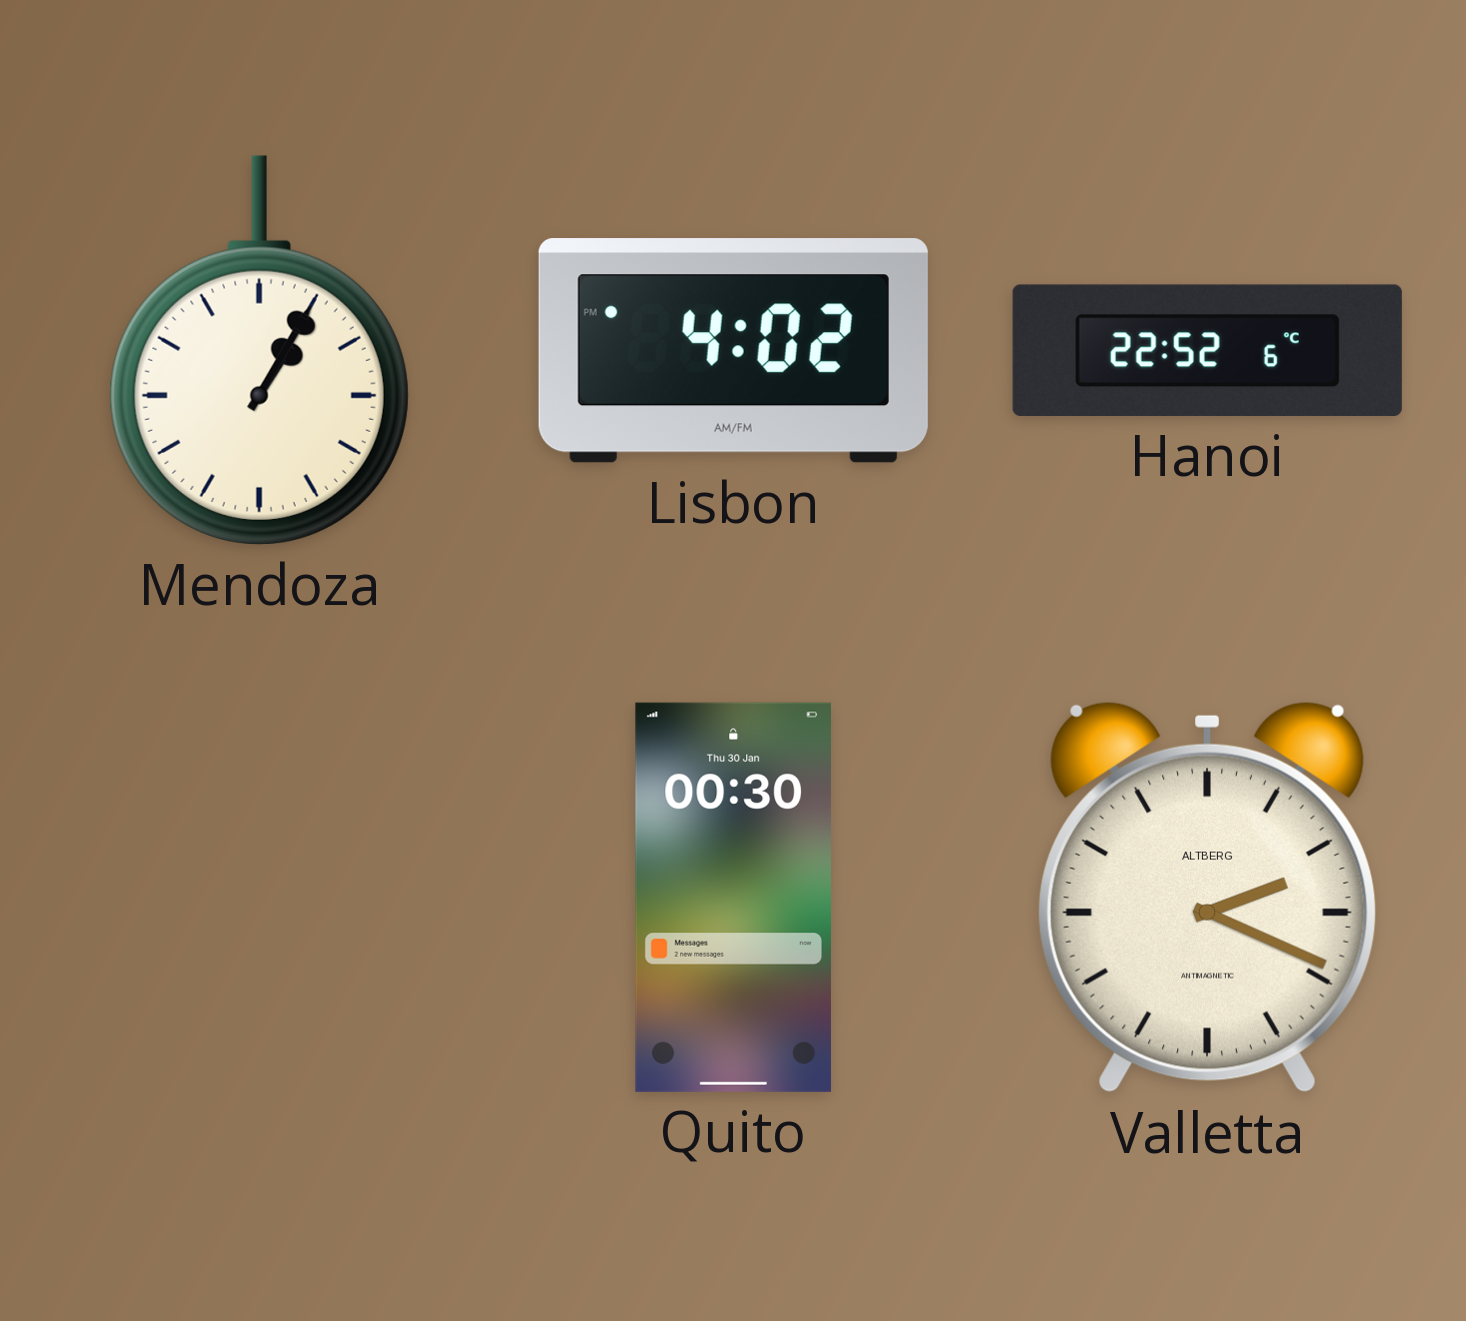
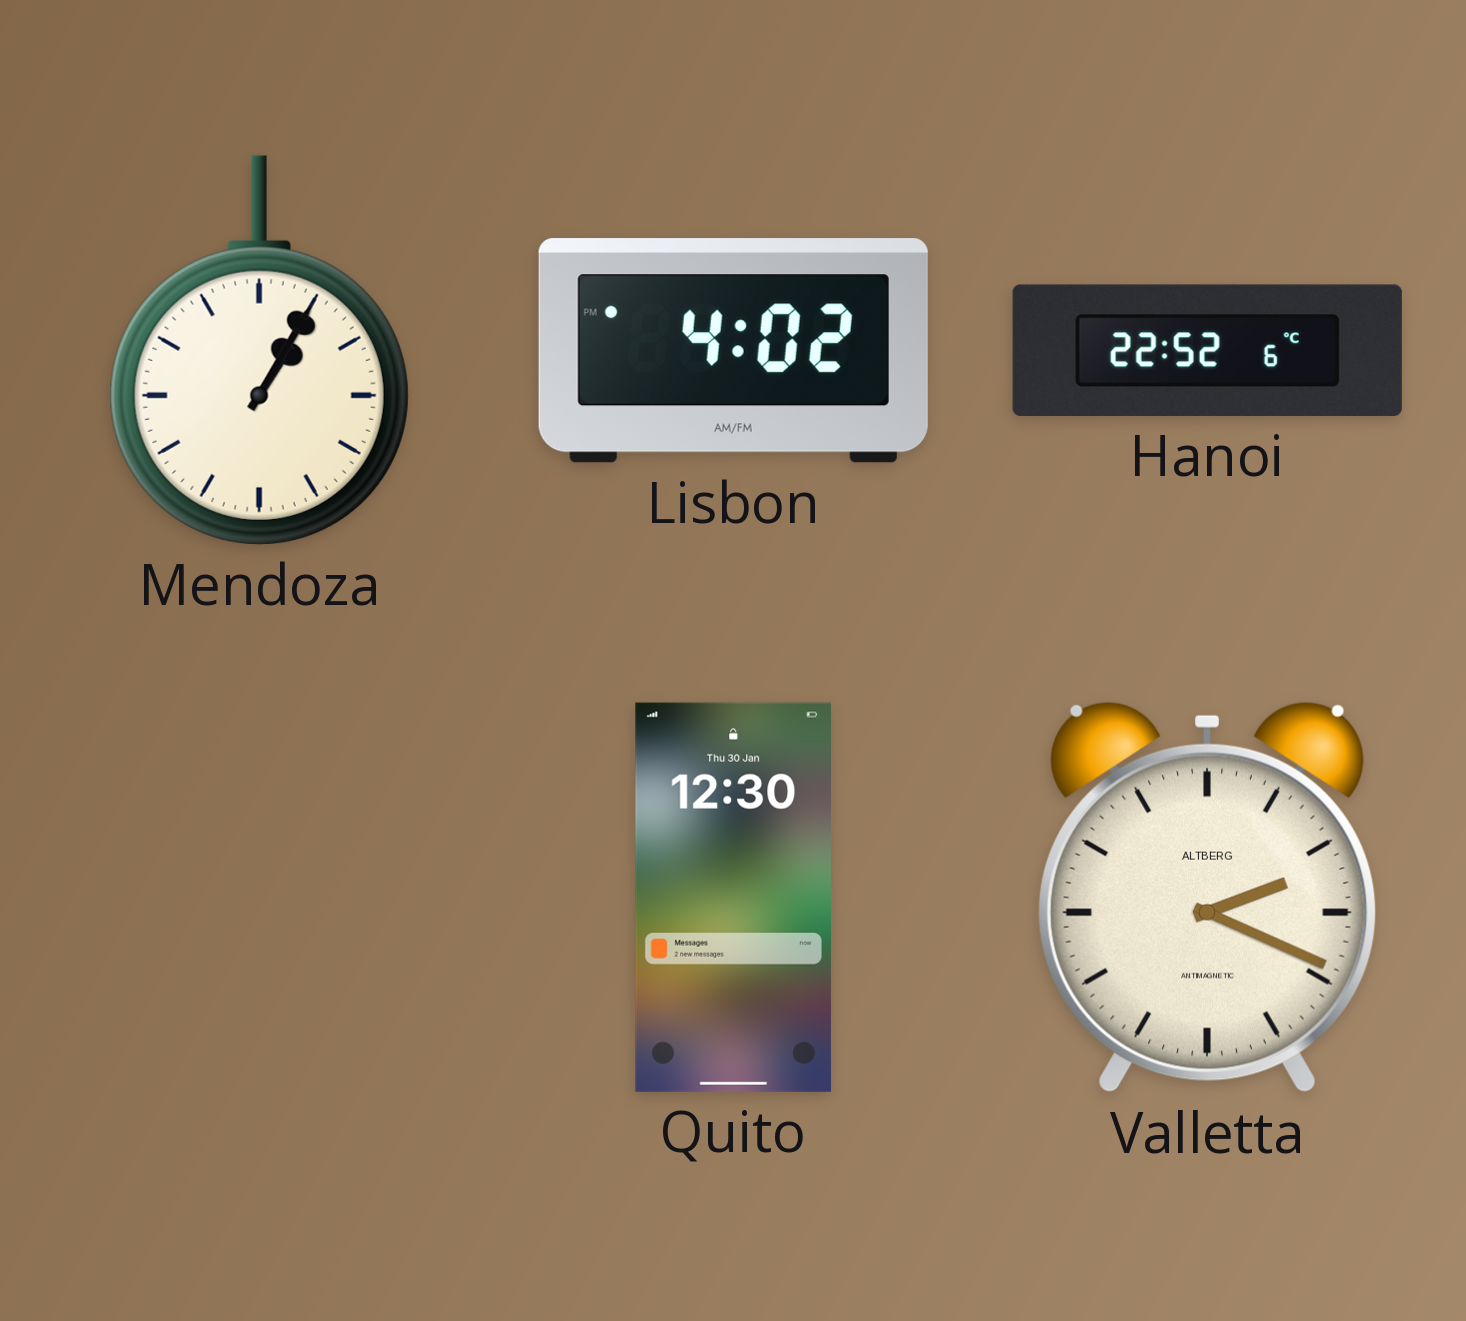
Quito: 00:30 -> 12:30
